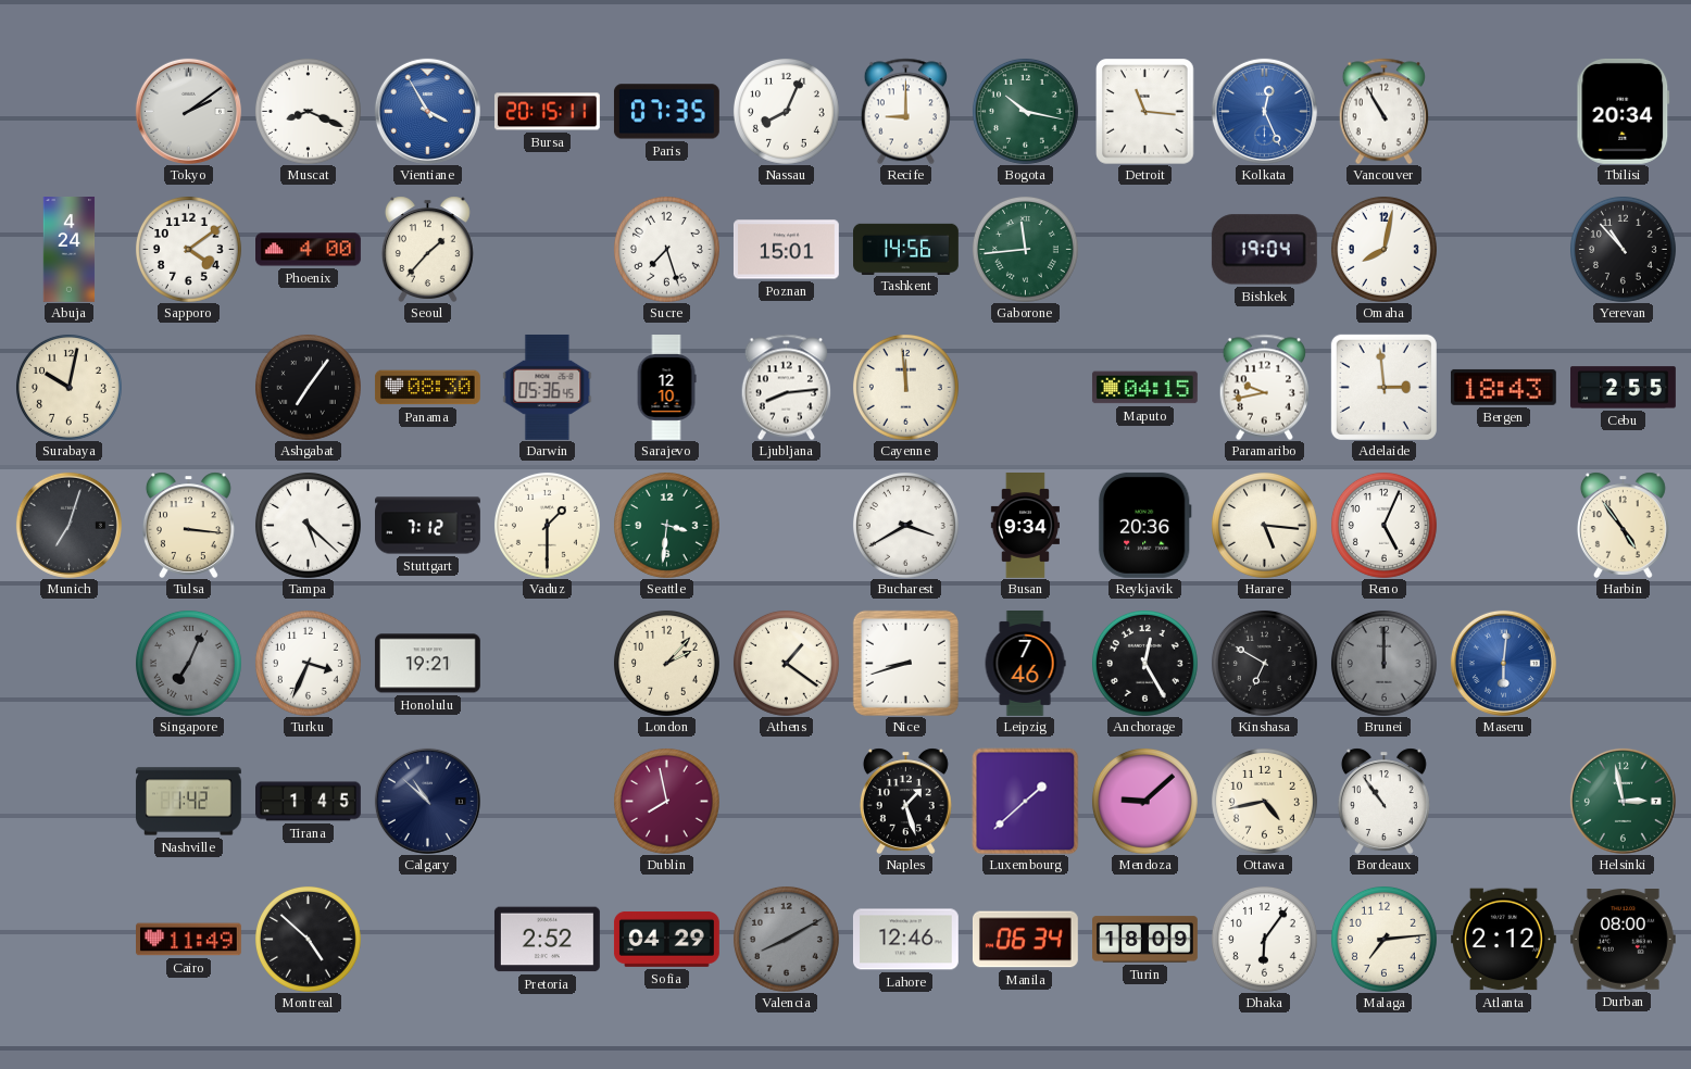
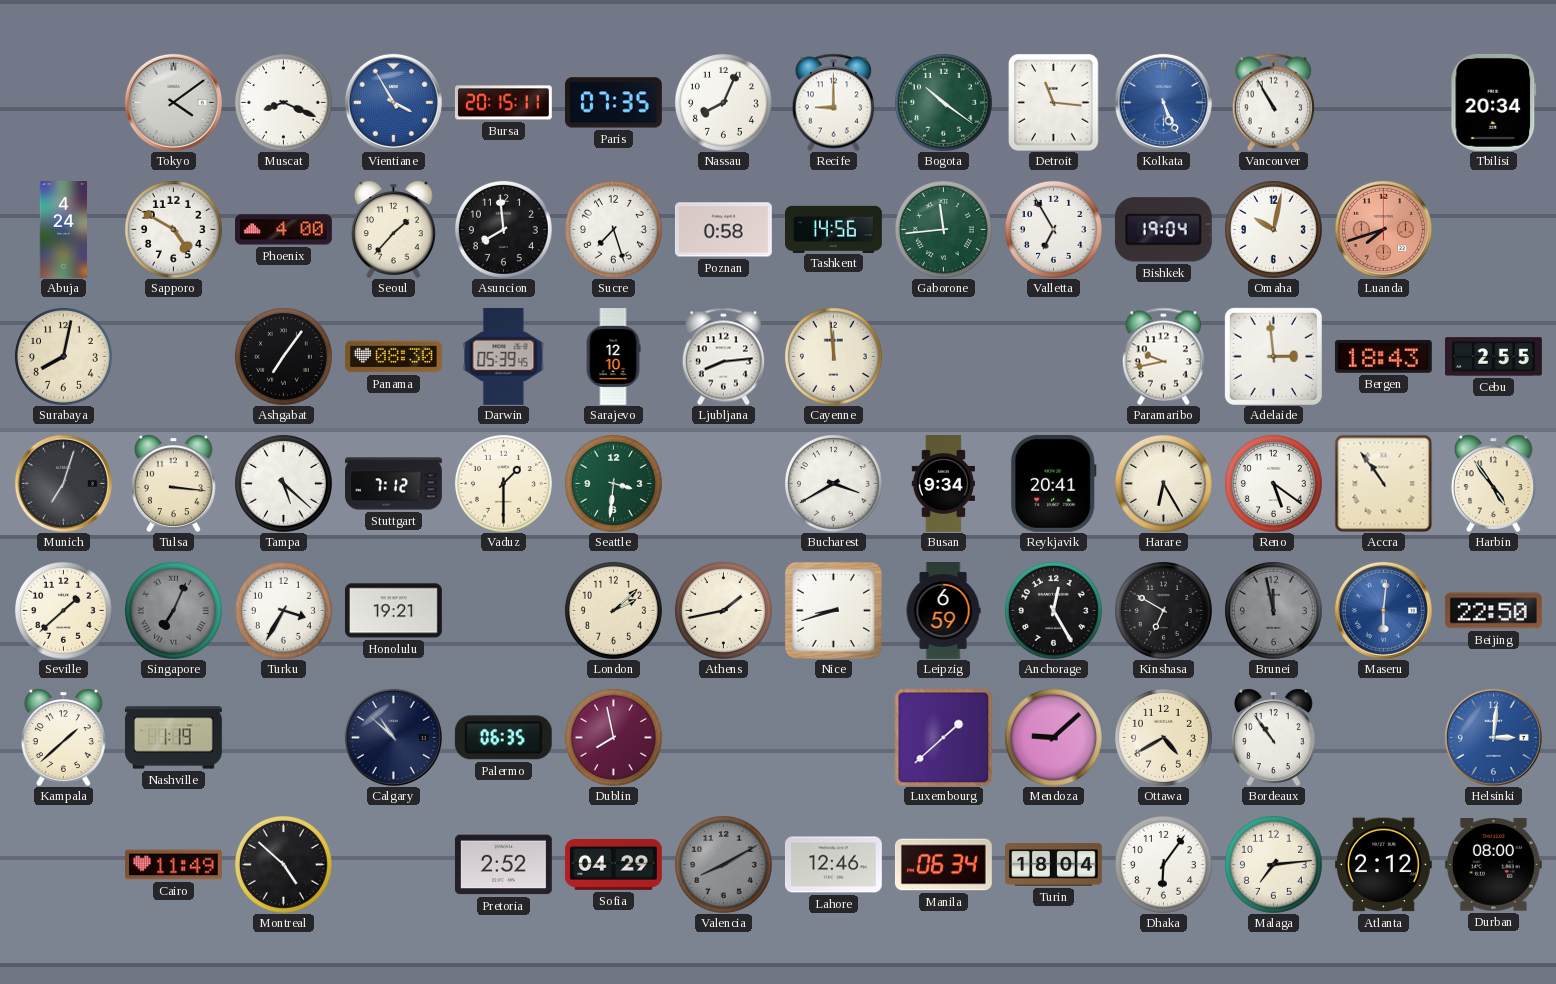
Tokyo: 2:09 -> 4:09
Bogota: 10:17 -> 10:21
Kolkata: 12:26 -> 5:26
Sapporo: 4:09 -> 4:50
Asuncion: none -> 7:59
Poznan: 15:01 -> 0:58
Valletta: none -> 6:55
Omaha: 8:02 -> 10:02
Luanda: none -> 7:42
Yerevan: 10:53 -> none
Surabaya: 10:02 -> 8:02
Darwin: 05:36 -> 05:39
Maputo: 04:15 -> none
Reykjavik: 20:36 -> 20:41
Harare: 5:16 -> 6:25
Reno: 5:04 -> 5:21
Accra: none -> 10:54
Seville: none -> 1:38
Turku: 3:34 -> 3:35
London: 2:07 -> 2:08
Athens: 1:21 -> 1:43
Leipzig: 7:46 -> 6:59
Brunei: 12:00 -> 11:58
Beijing: none -> 22:50
Kampala: none -> 1:38
Nashville: 1:42 -> 1:19
Tirana: 1:45 -> none
Palermo: none -> 06:35
Naples: 1:27 -> none
Ottawa: 4:43 -> 4:40
Helsinki: 2:58 -> 3:01
Helsinki dial: green -> blue
Turin: 18:09 -> 18:04
